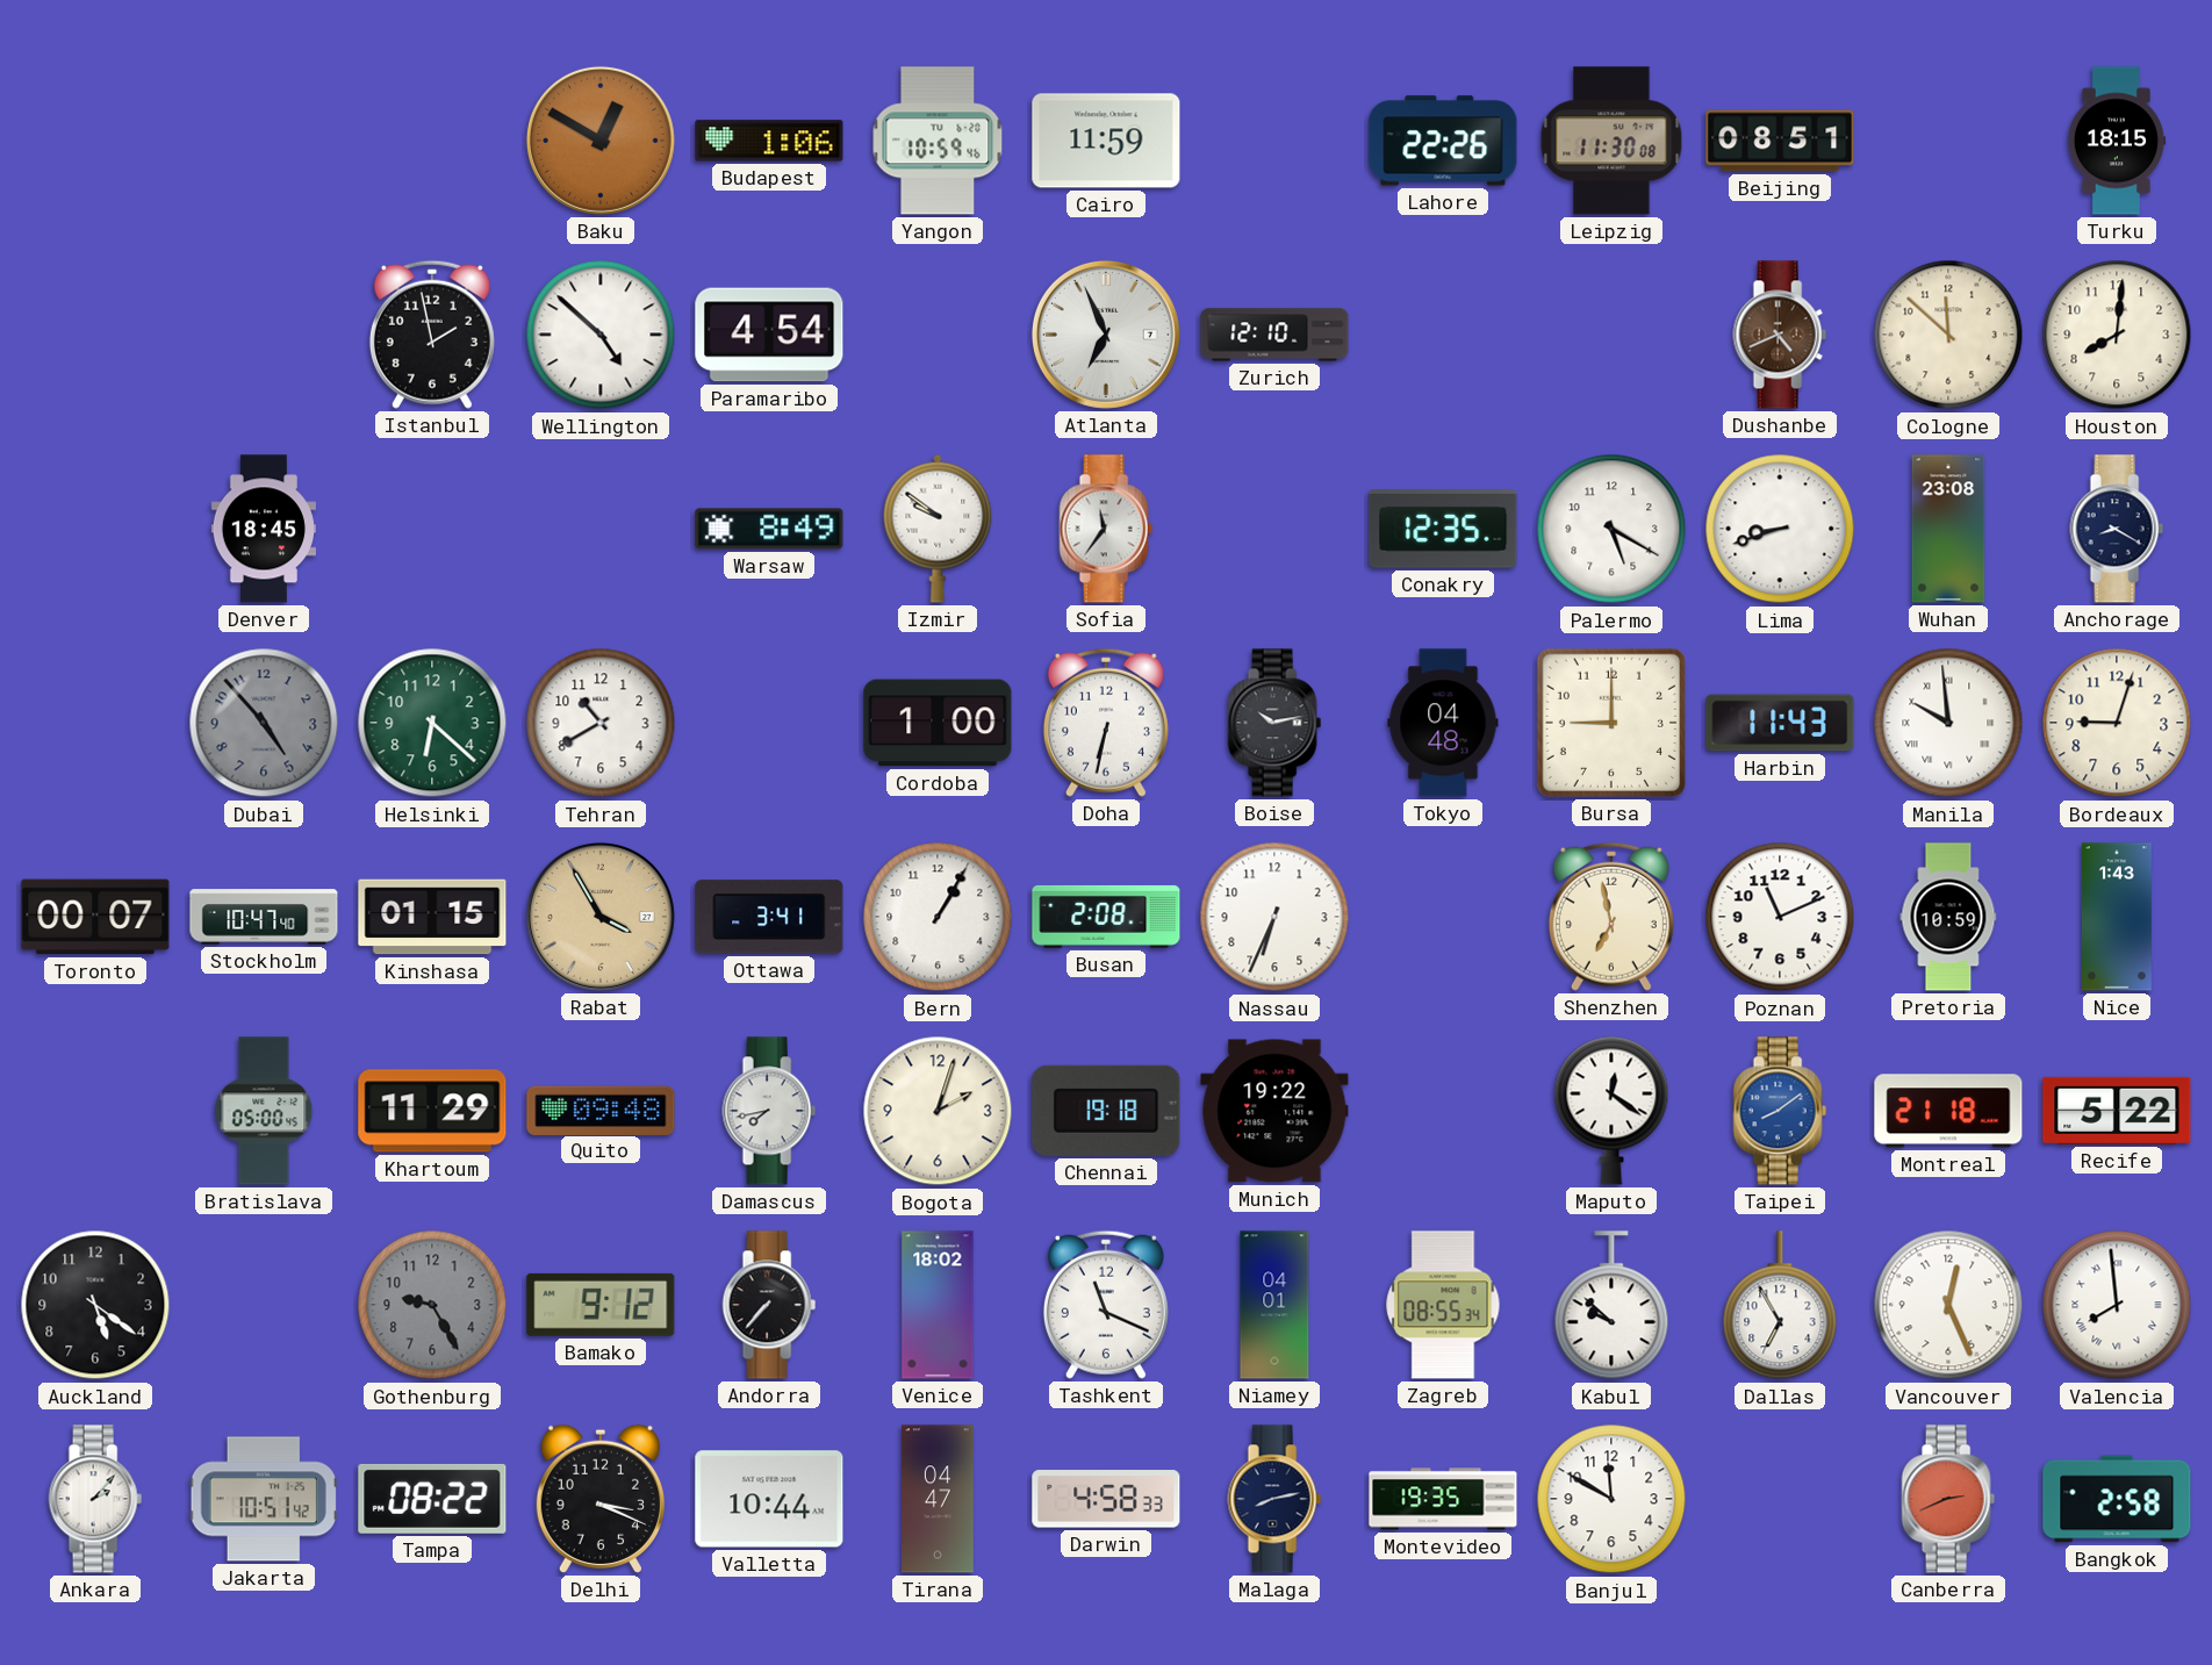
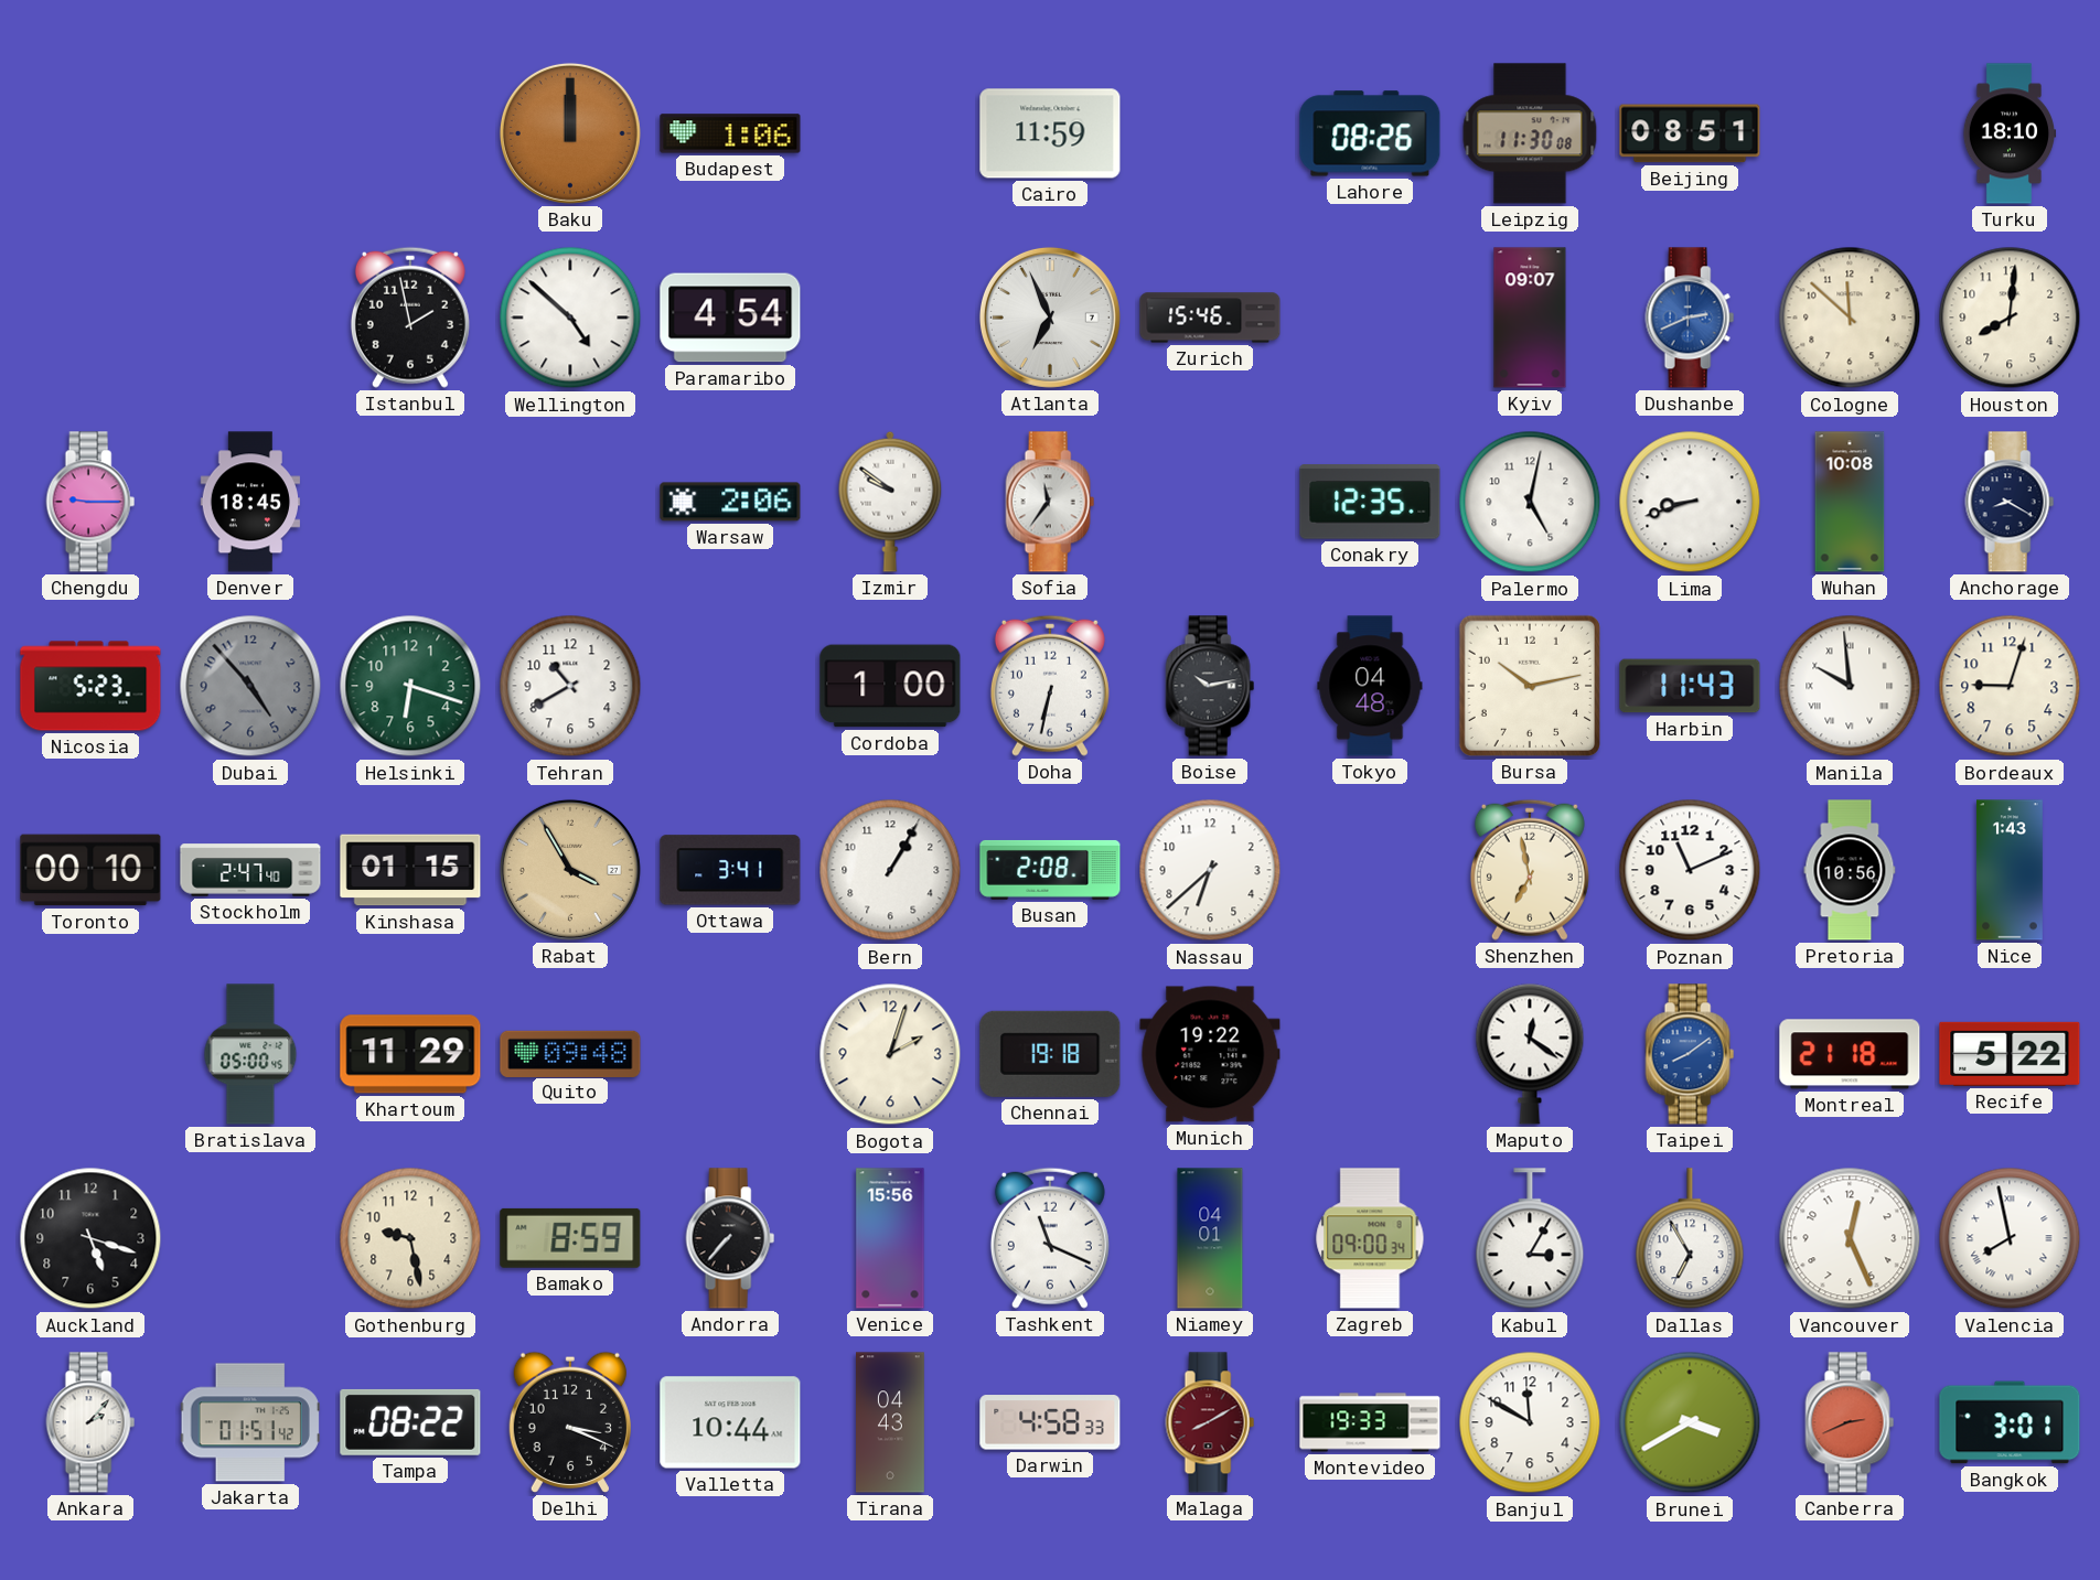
Baku: 12:50 -> 12:00
Yangon: 10:59 -> none
Lahore: 22:26 -> 08:26
Turku: 18:15 -> 18:10
Zurich: 12:10 -> 15:46
Kyiv: none -> 09:07
Dushanbe: 4:41 -> 2:41
Dushanbe dial: brown -> blue
Chengdu: none -> 9:15
Warsaw: 8:49 -> 2:06
Palermo: 5:20 -> 5:02
Wuhan: 23:08 -> 10:08
Nicosia: none -> 5:23
Helsinki: 6:22 -> 6:18
Bursa: 9:00 -> 10:13
Toronto: 00:07 -> 00:10
Stockholm: 10:47 -> 2:47
Nassau: 6:34 -> 6:38
Pretoria: 10:59 -> 10:56
Damascus: 7:43 -> none
Auckland: 5:21 -> 5:18
Gothenburg: 9:25 -> 9:28
Gothenburg dial: grey -> cream
Bamako: 9:12 -> 8:59
Venice: 18:02 -> 15:56
Zagreb: 08:55 -> 09:00
Kabul: 9:52 -> 3:05
Valencia: 7:59 -> 7:58
Jakarta: 10:51 -> 01:51
Tirana: 04:47 -> 04:43
Malaga: 8:13 -> 8:10
Malaga dial: navy -> burgundy
Montevideo: 19:35 -> 19:33
Brunei: none -> 3:40
Bangkok: 2:58 -> 3:01
